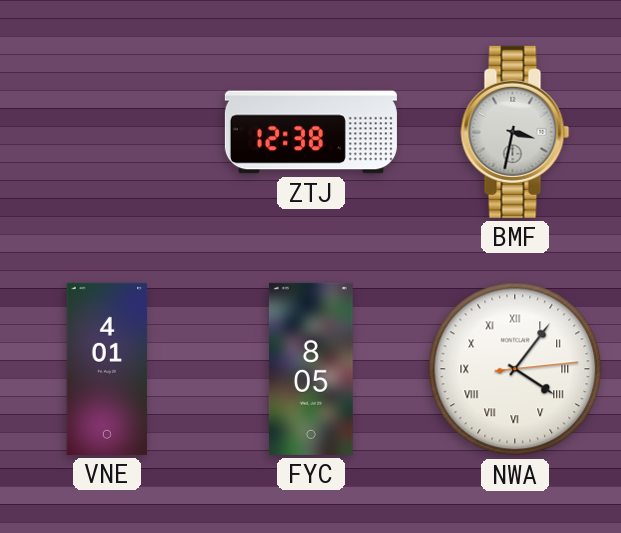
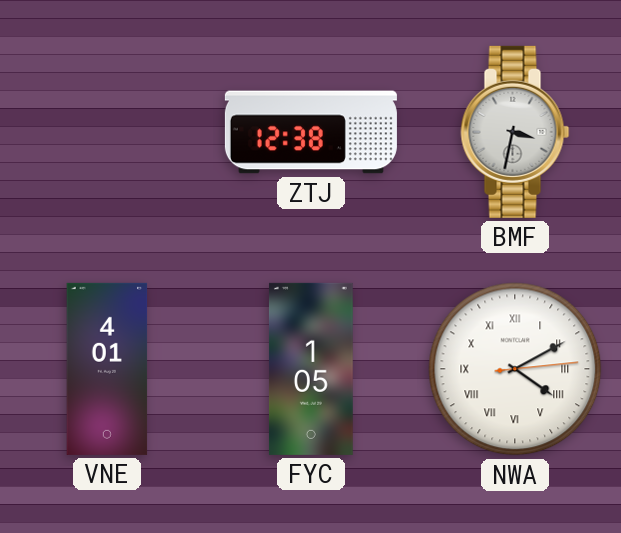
FYC: 8:05 -> 1:05
NWA: 4:06 -> 4:10
